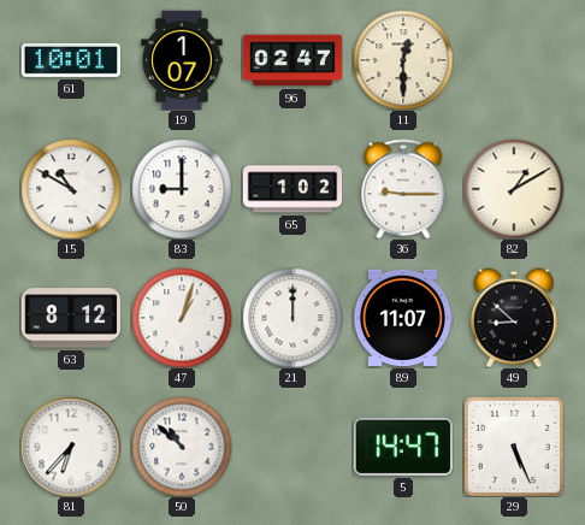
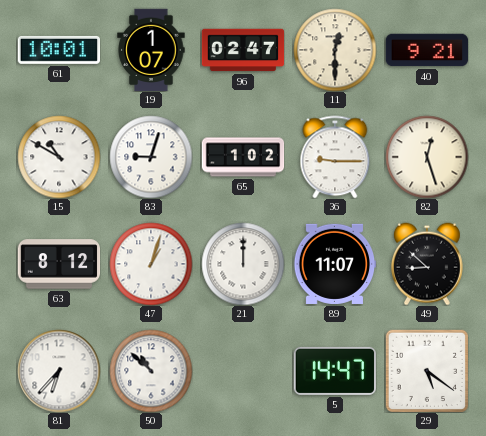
40: none -> 9:21
83: 9:00 -> 9:03
82: 1:10 -> 12:27
29: 5:26 -> 5:21
